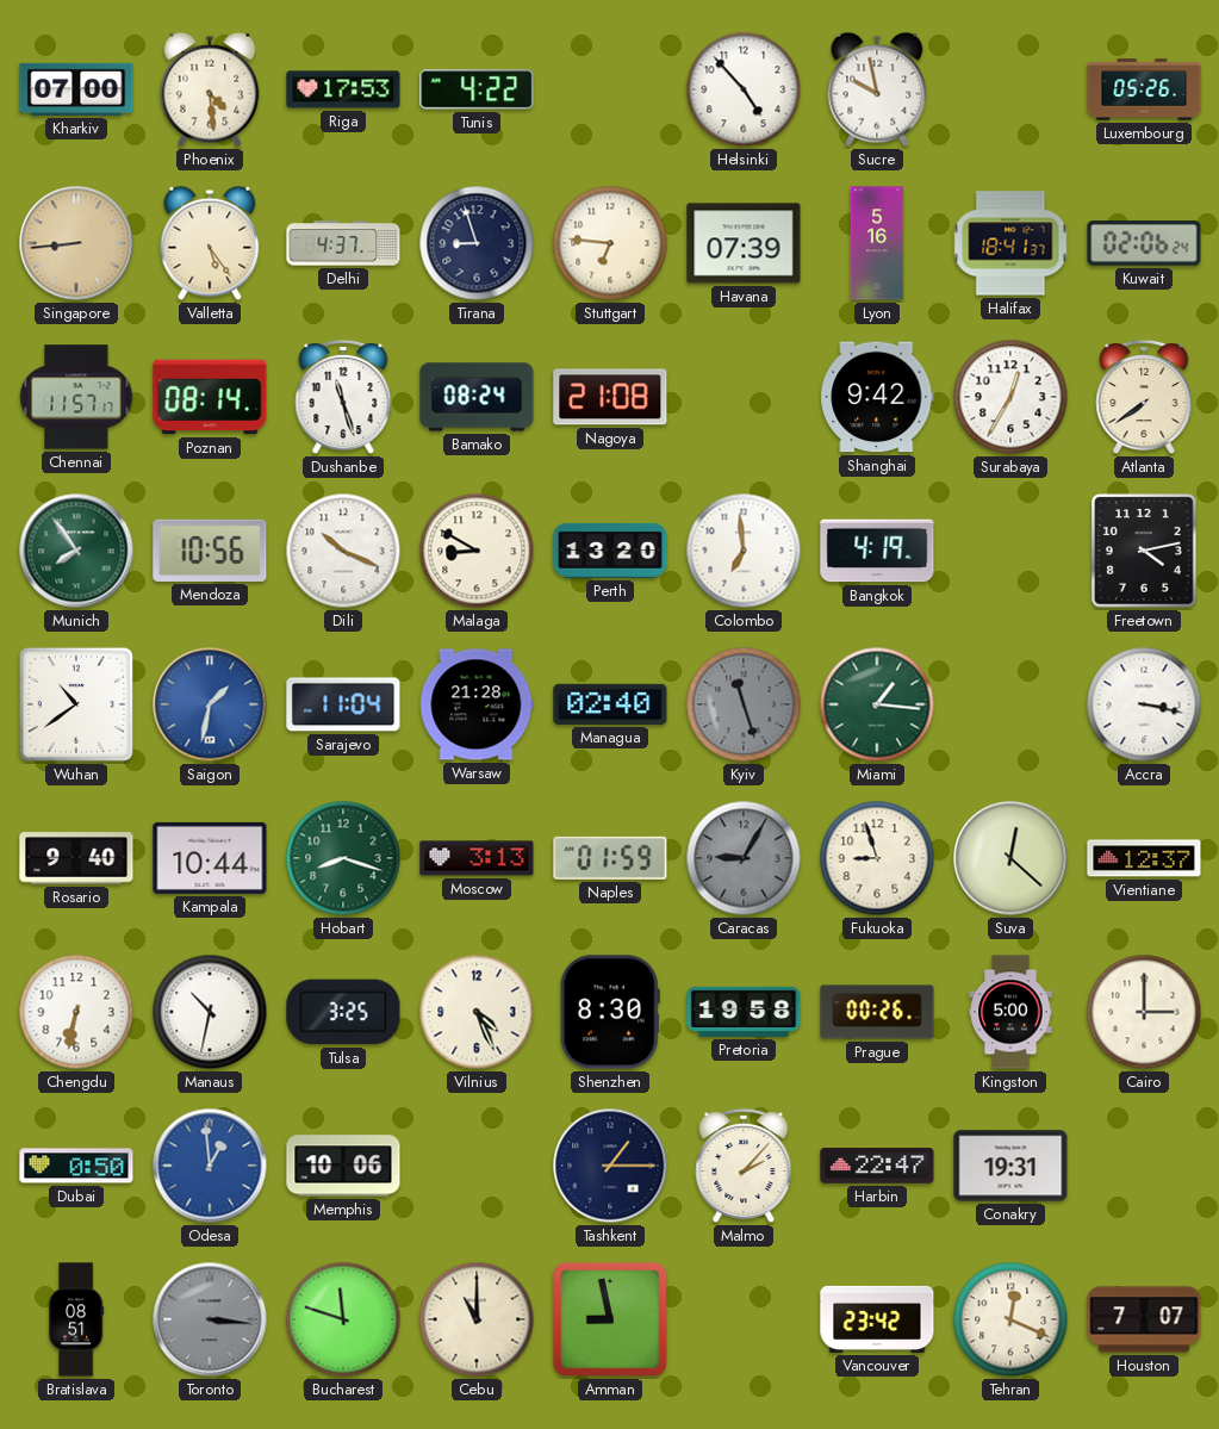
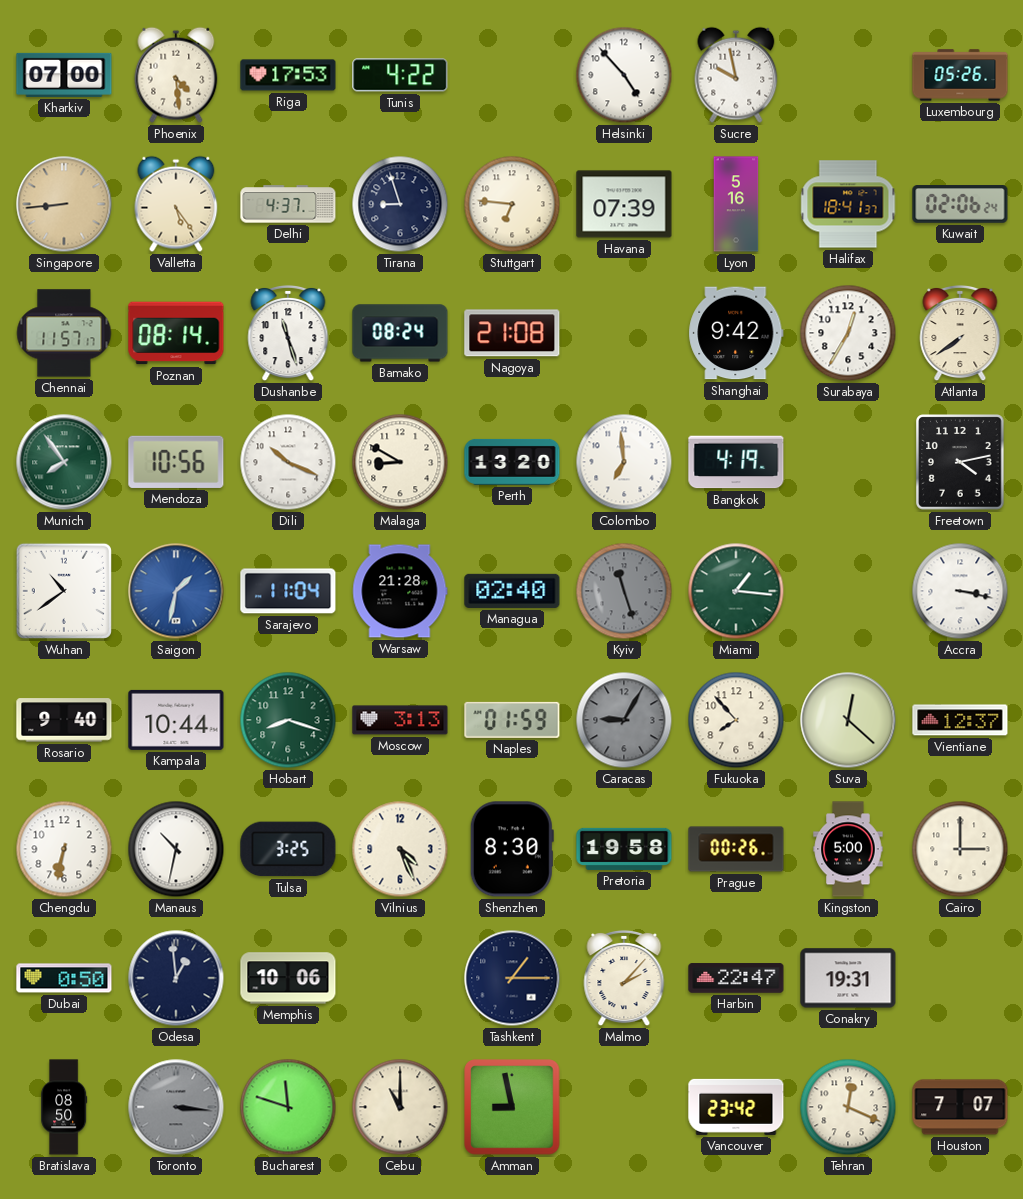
Fukuoka: 8:57 -> 7:53
Odesa dial: blue -> navy
Bratislava: 08:51 -> 08:50
